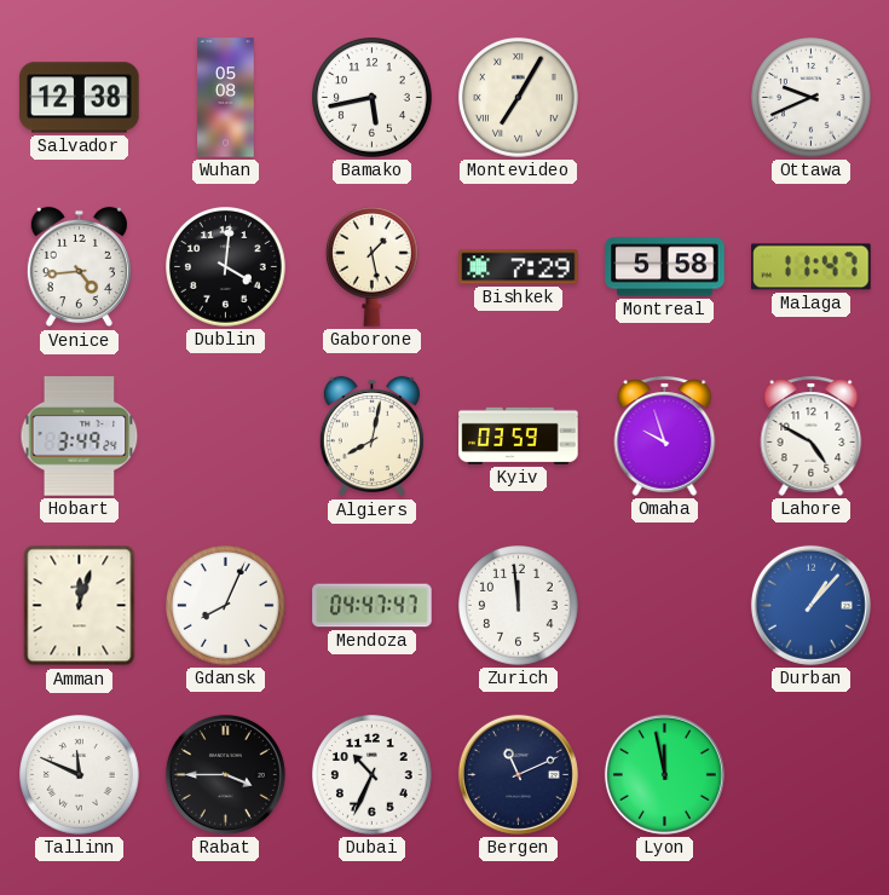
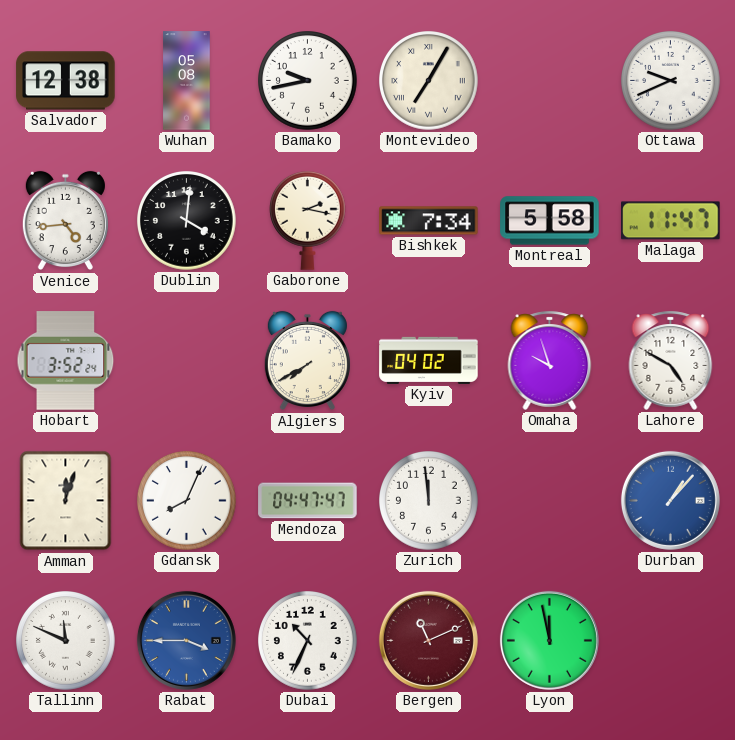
Bamako: 5:43 -> 9:43
Gaborone: 1:28 -> 2:17
Bishkek: 7:29 -> 7:34
Hobart: 3:49 -> 3:52
Algiers: 8:02 -> 7:40
Kyiv: 03:59 -> 04:02
Rabat dial: black -> blue
Bergen dial: navy -> burgundy
